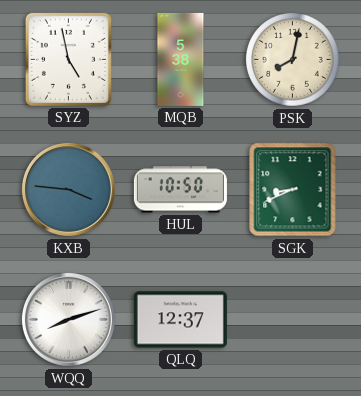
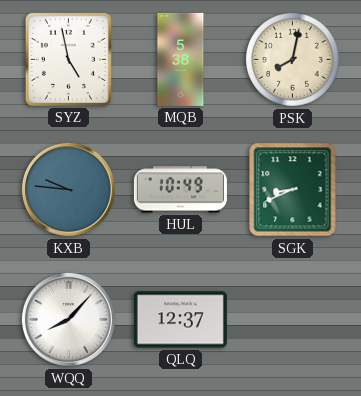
KXB: 3:46 -> 9:46
HUL: 10:50 -> 10:49
WQQ: 8:12 -> 8:07
